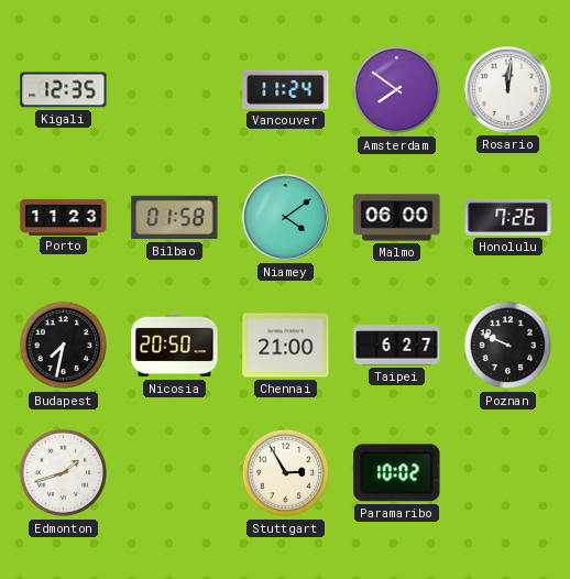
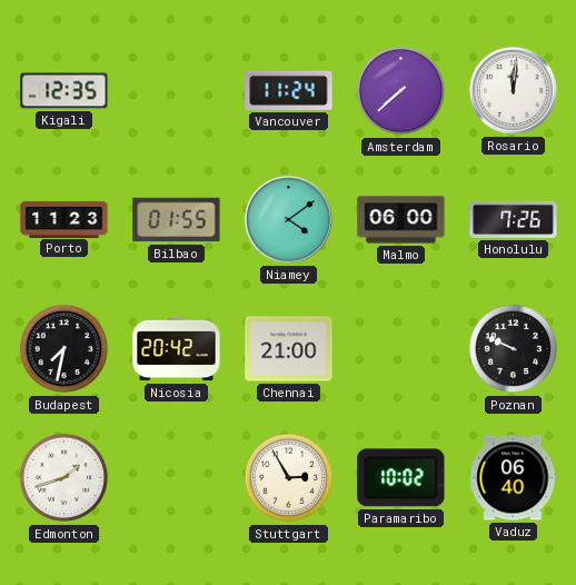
Amsterdam: 7:51 -> 7:38
Bilbao: 01:58 -> 01:55
Nicosia: 20:50 -> 20:42
Taipei: 6:27 -> none
Vaduz: none -> 06:40
